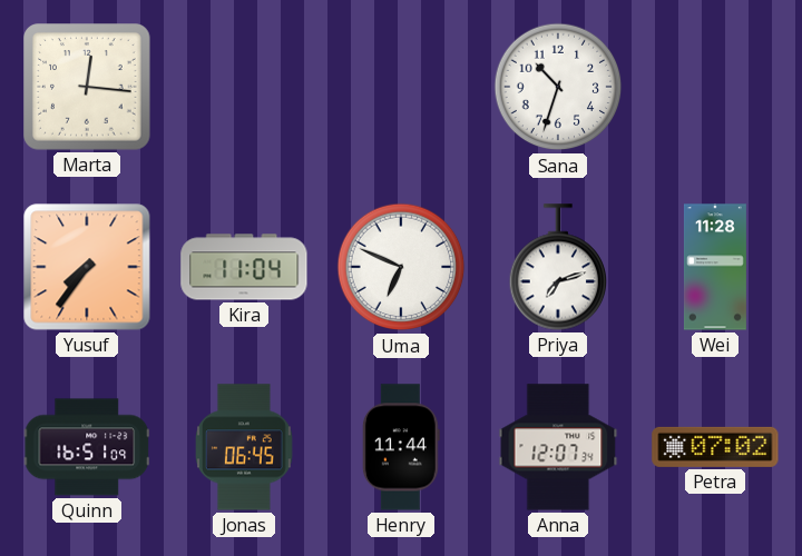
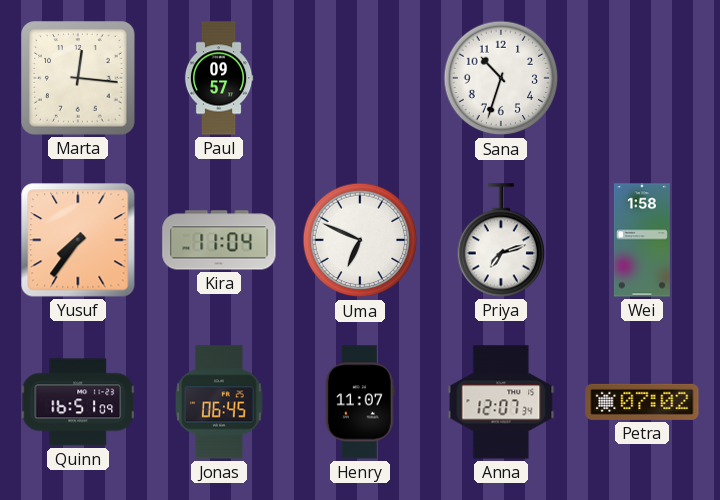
Paul: none -> 09:57
Wei: 11:28 -> 1:58
Henry: 11:44 -> 11:07
